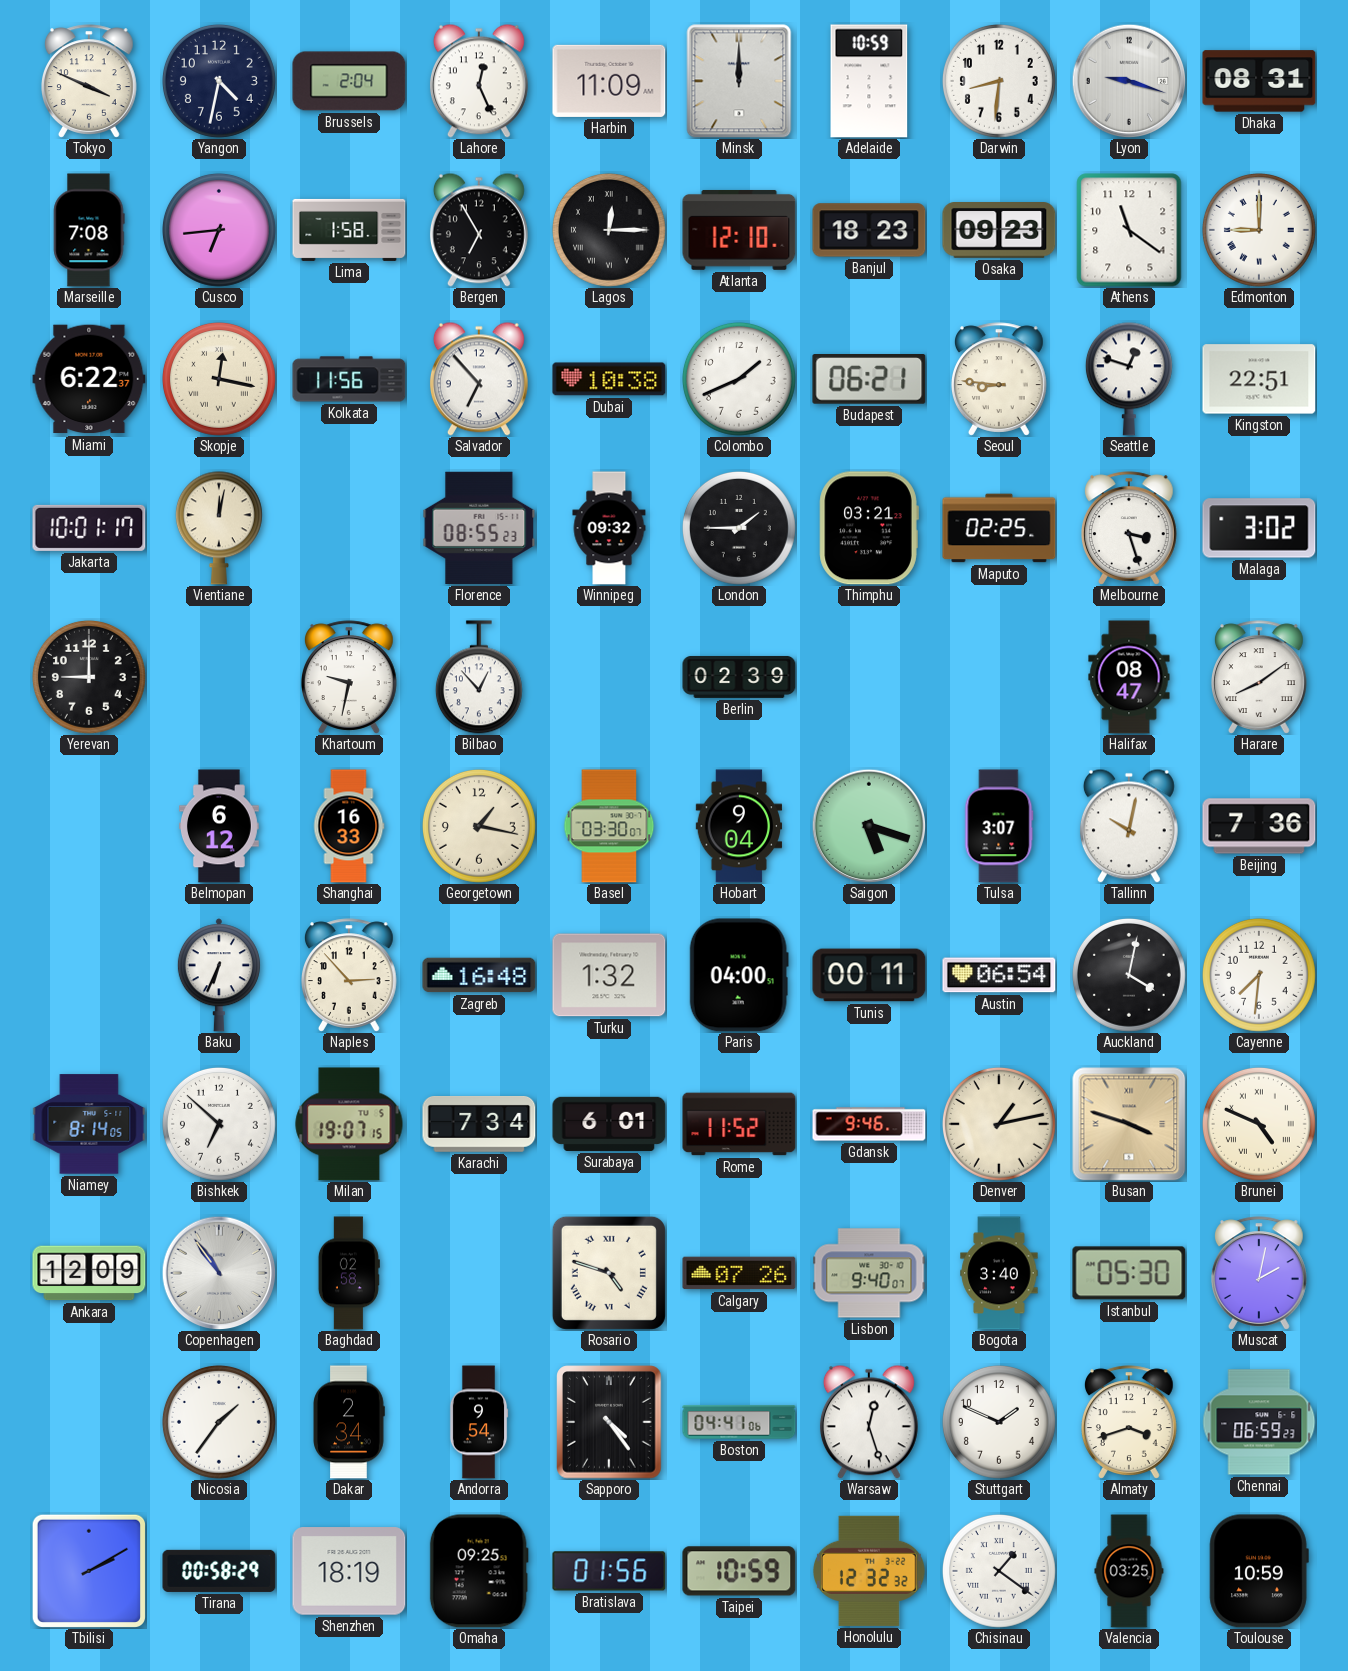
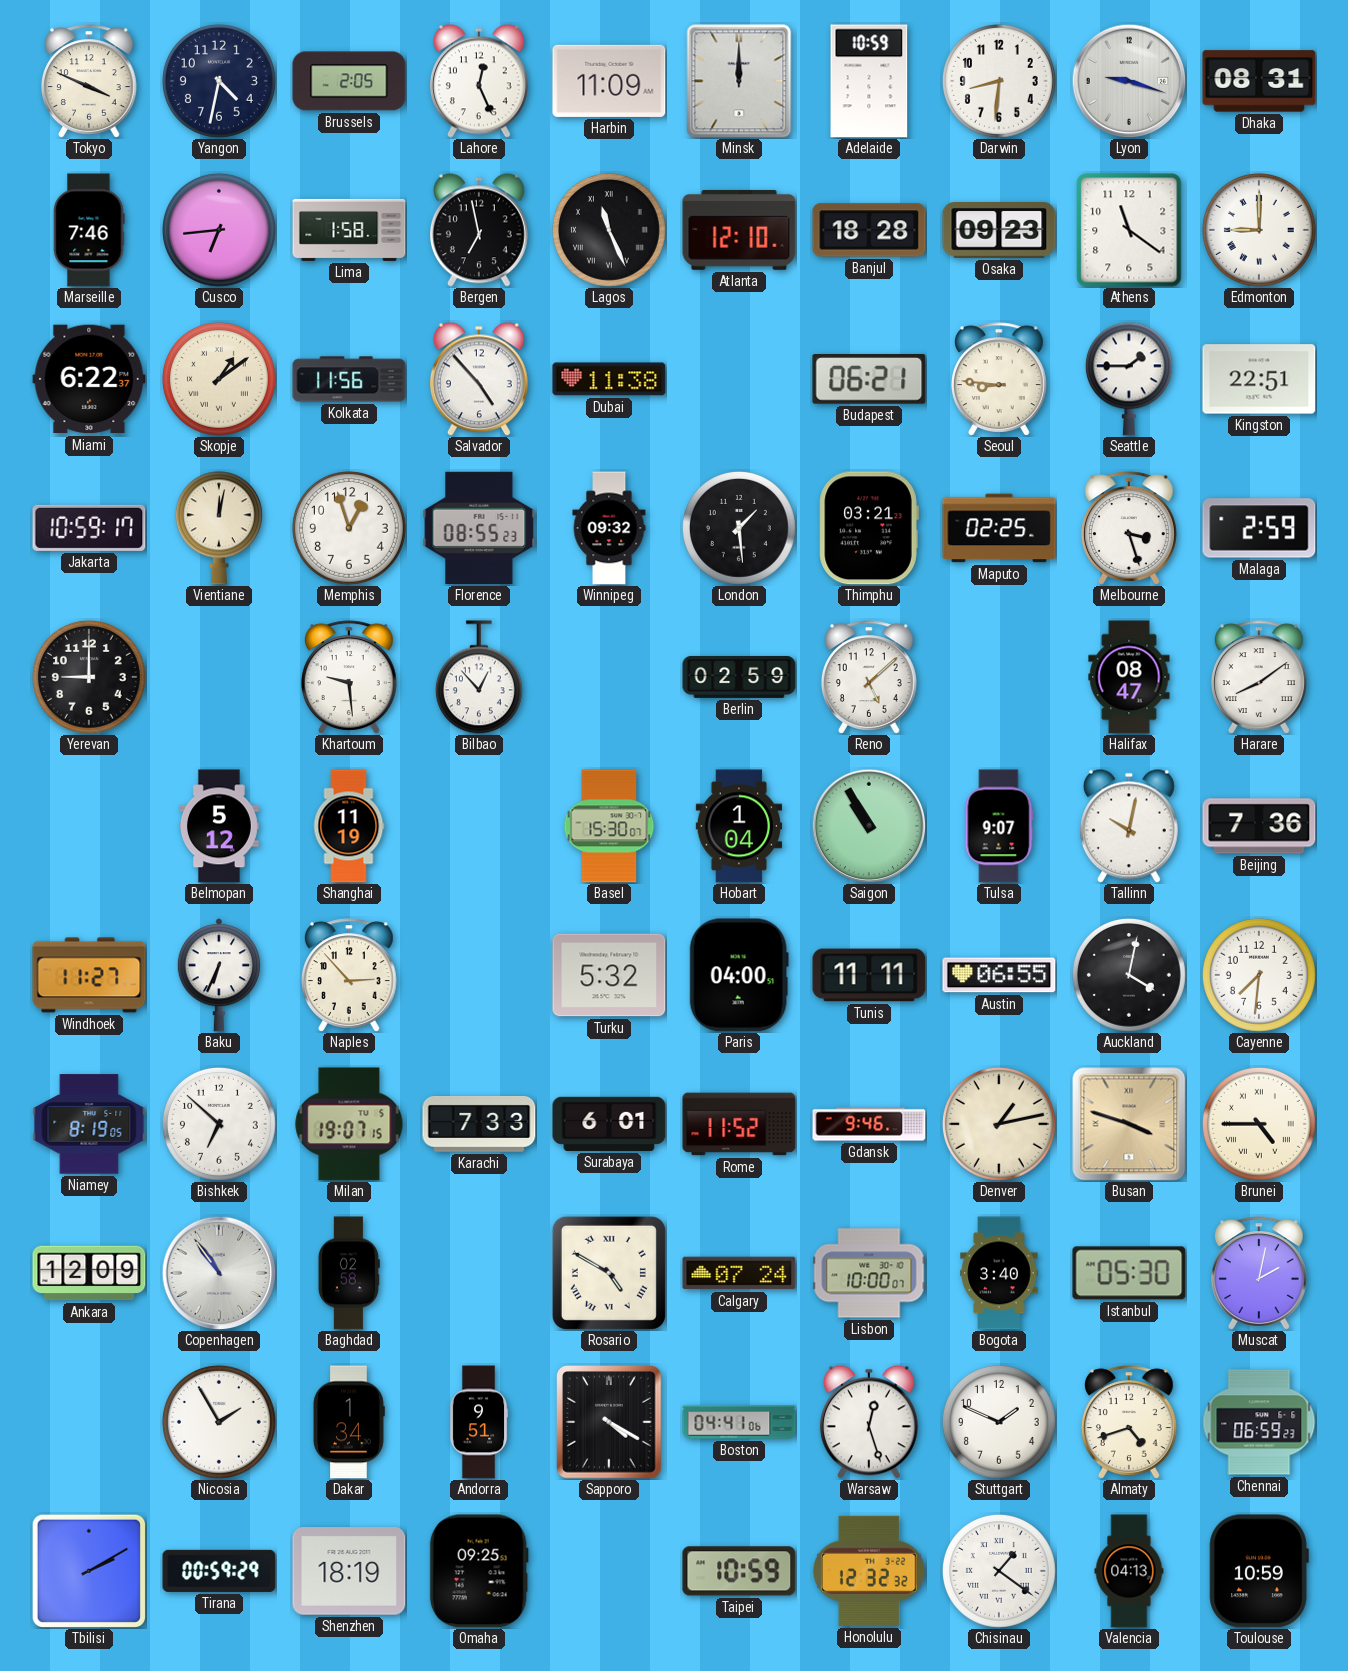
Brussels: 2:04 -> 2:05
Marseille: 7:08 -> 7:46
Bergen: 6:55 -> 6:58
Lagos: 12:15 -> 11:26
Banjul: 18:23 -> 18:28
Skopje: 12:17 -> 1:09
Salvador: 6:53 -> 4:53
Dubai: 10:38 -> 11:38
Colombo: 1:41 -> none
Seattle: 12:48 -> 1:45
Jakarta: 10:01 -> 10:59
Memphis: none -> 12:57
London: 1:45 -> 1:29
Malaga: 3:02 -> 2:59
Khartoum: 9:32 -> 9:29
Berlin: 02:39 -> 02:59
Reno: none -> 5:08
Belmopan: 6:12 -> 5:12
Shanghai: 16:33 -> 11:19
Georgetown: 1:17 -> none
Basel: 03:30 -> 15:30
Hobart: 9:04 -> 1:04
Saigon: 5:18 -> 10:55
Tulsa: 3:07 -> 9:07
Windhoek: none -> 11:27
Zagreb: 16:48 -> none
Turku: 1:32 -> 5:32
Tunis: 00:11 -> 11:11
Austin: 06:54 -> 06:55
Niamey: 8:14 -> 8:19
Karachi: 7:34 -> 7:33
Brunei: 4:49 -> 4:45
Rosario: 4:48 -> 4:50
Calgary: 07:26 -> 07:24
Lisbon: 9:40 -> 10:00
Nicosia: 1:36 -> 1:55
Dakar: 2:34 -> 1:34
Andorra: 9:54 -> 9:51
Sapporo: 4:24 -> 4:20
Almaty: 3:42 -> 4:42
Tirana: 00:58 -> 00:59
Bratislava: 01:56 -> none
Valencia: 03:25 -> 04:13
